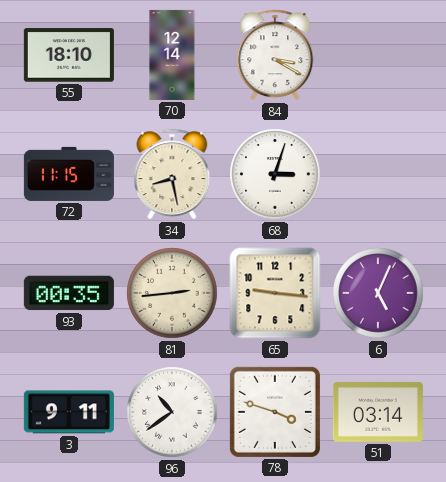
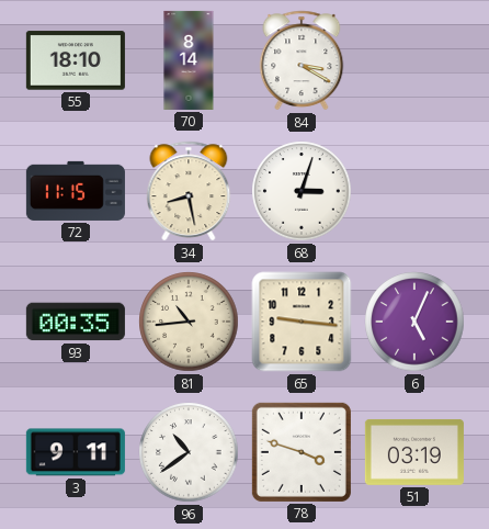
70: 12:14 -> 8:14
81: 2:44 -> 10:44
51: 03:14 -> 03:19
